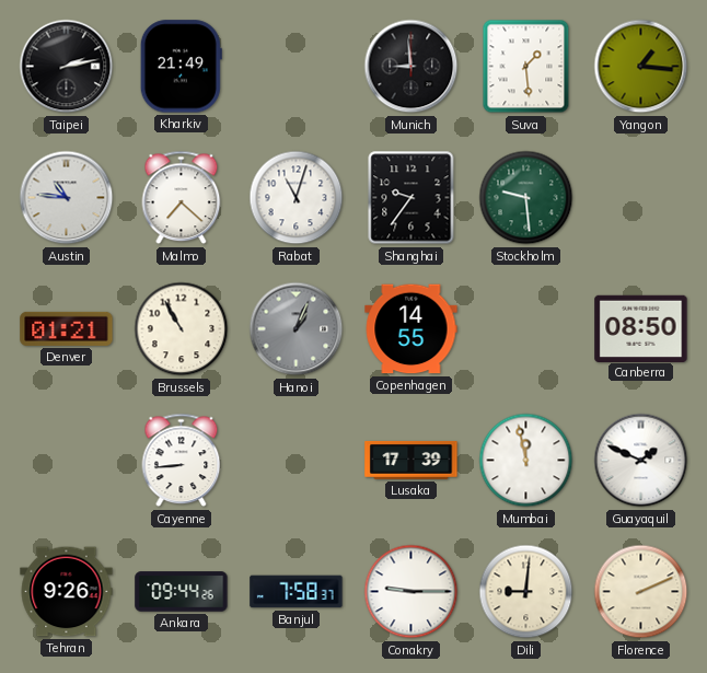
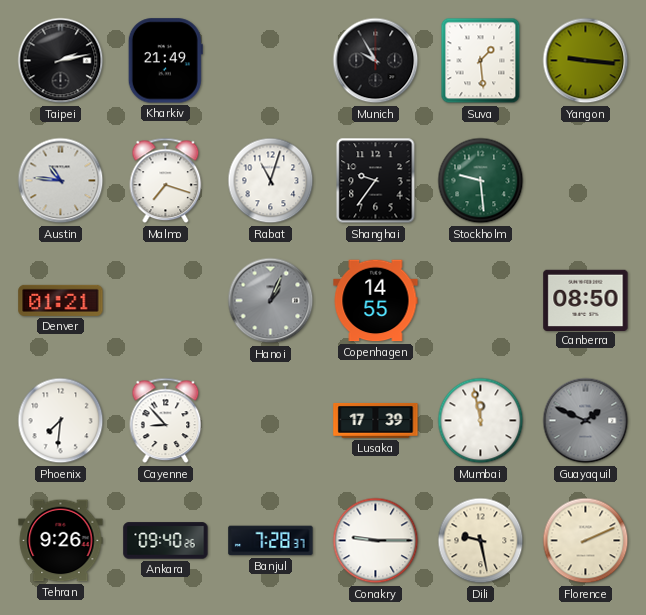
Munich: 8:59 -> 9:55
Yangon: 1:16 -> 9:16
Malmo: 7:22 -> 7:18
Brussels: 10:55 -> none
Phoenix: none -> 7:31
Cayenne: 8:44 -> 8:53
Guayaquil dial: white -> grey
Ankara: 09:44 -> 09:40
Banjul: 7:58 -> 7:28
Dili: 9:01 -> 9:28
